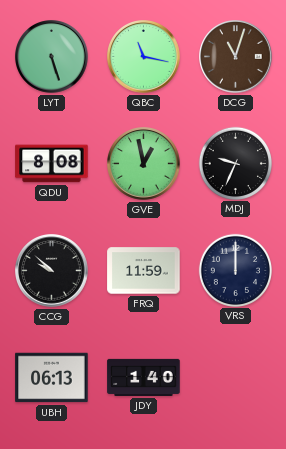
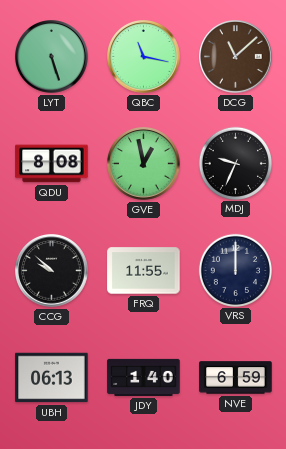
DCG: 11:03 -> 11:08
FRQ: 11:59 -> 11:55
NVE: none -> 6:59
